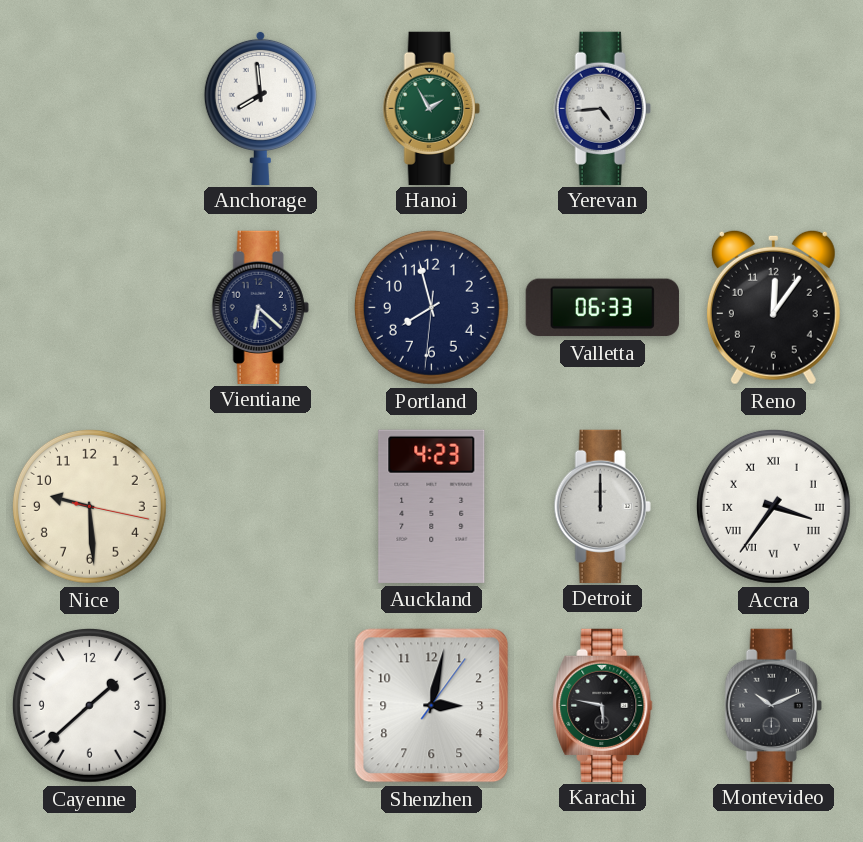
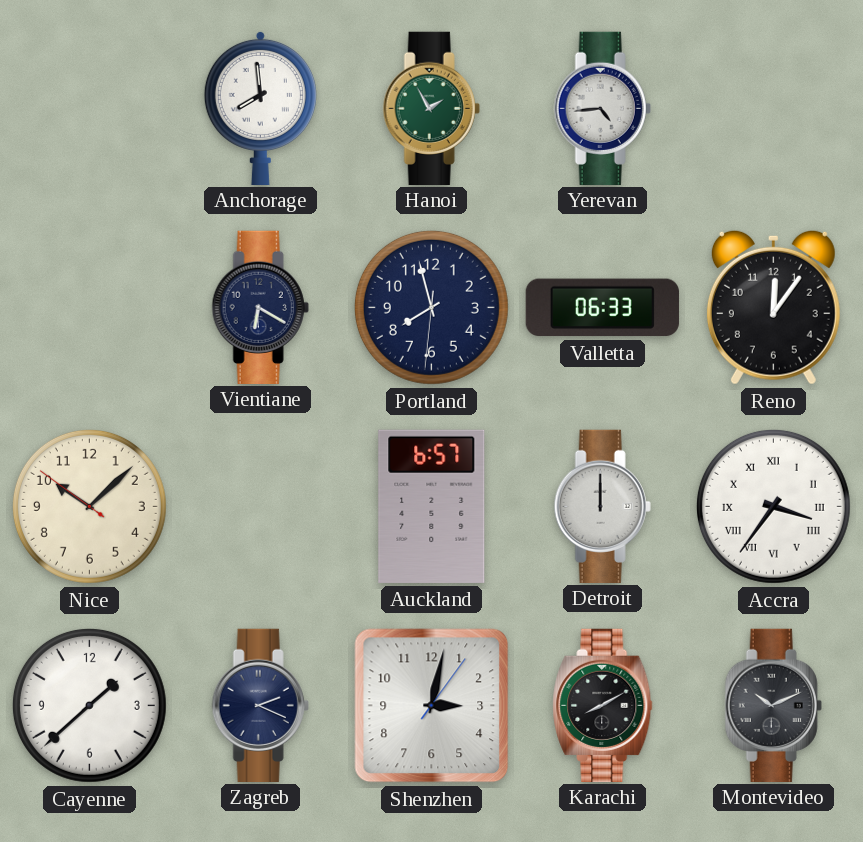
Vientiane: 6:22 -> 6:20
Nice: 9:29 -> 10:07
Auckland: 4:23 -> 6:57
Zagreb: none -> 2:19
Karachi: 5:47 -> 8:10
